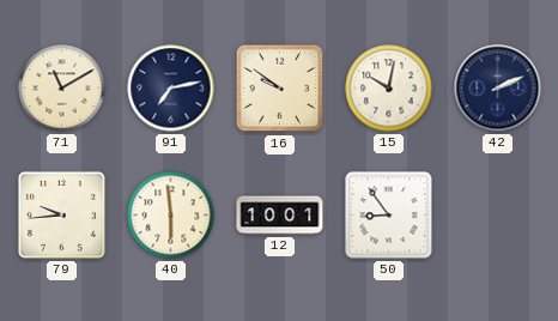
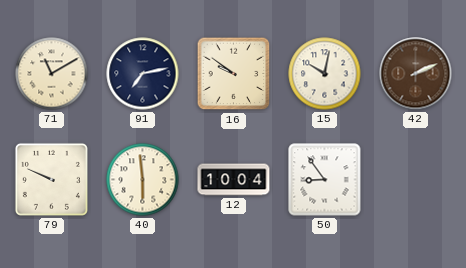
42 dial: navy -> brown
79: 9:44 -> 9:49
12: 10:01 -> 10:04
